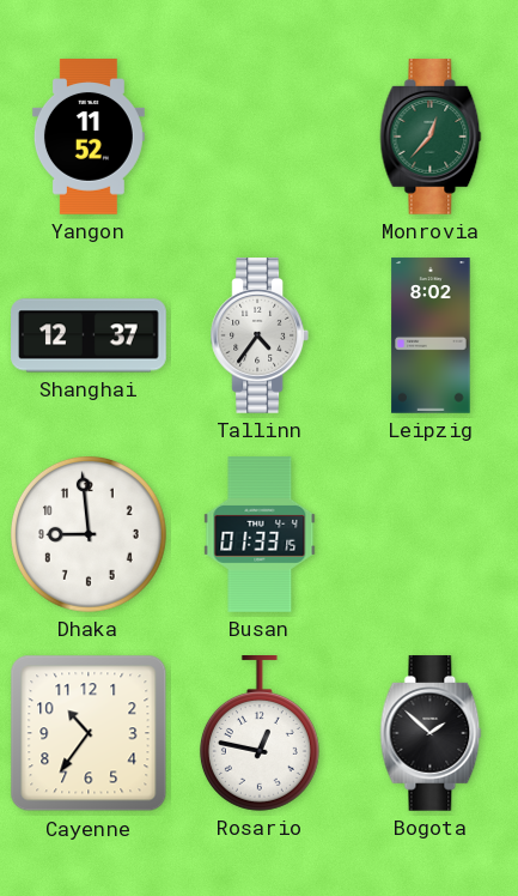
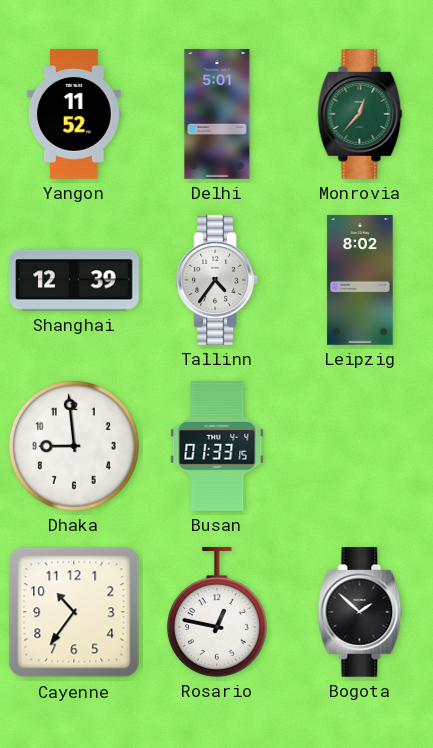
Delhi: none -> 5:01
Shanghai: 12:37 -> 12:39
